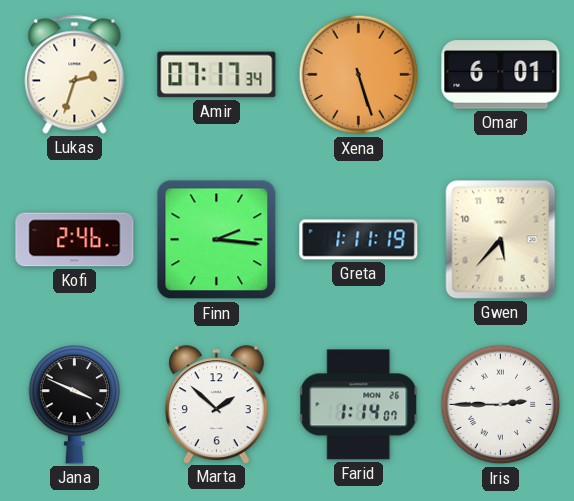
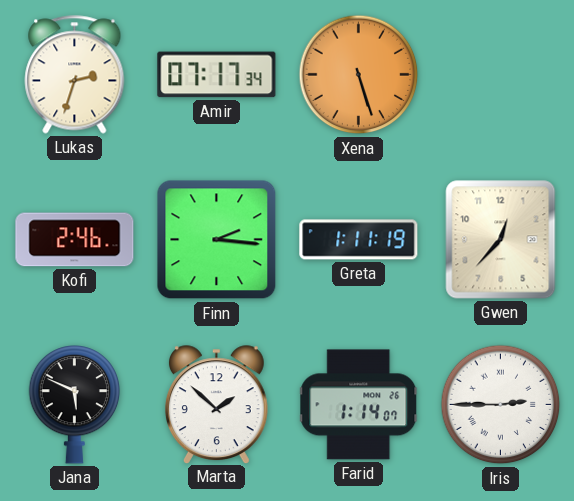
Omar: 6:01 -> none
Gwen: 5:37 -> 12:37
Jana: 3:49 -> 5:49
